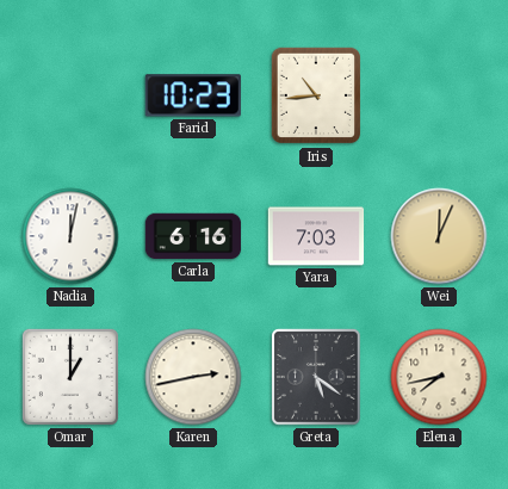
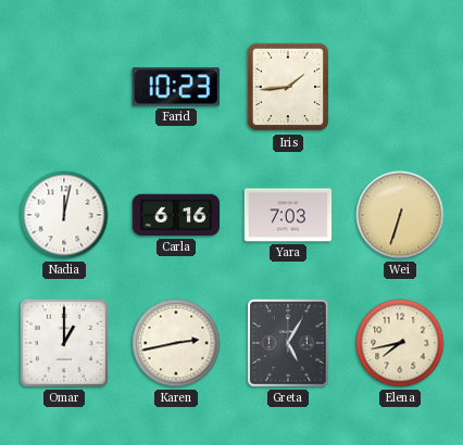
Iris: 10:44 -> 1:44
Wei: 12:04 -> 6:33
Greta: 5:21 -> 5:05
